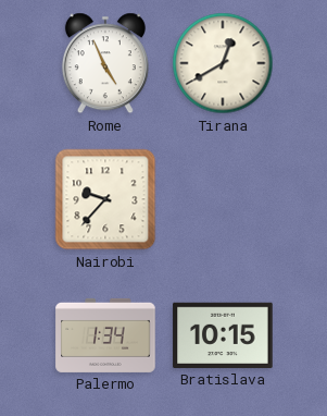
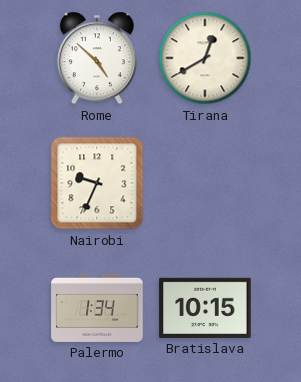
Rome: 4:56 -> 4:52
Nairobi: 9:37 -> 9:34
